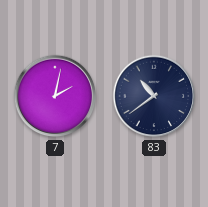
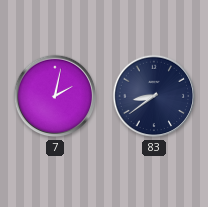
83: 10:39 -> 8:39
